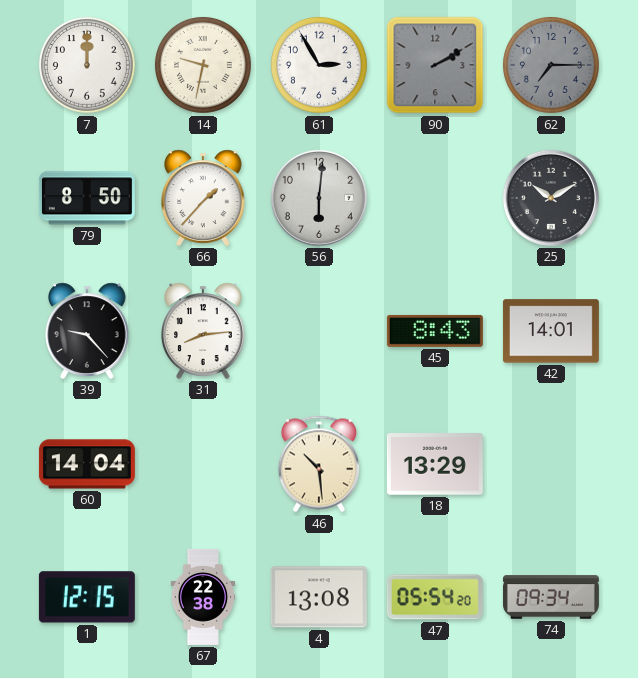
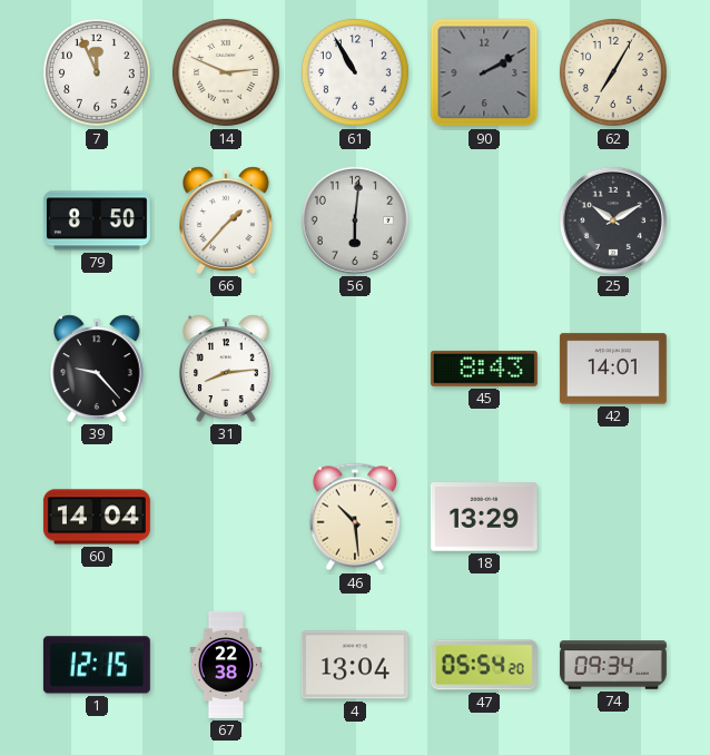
7: 12:00 -> 11:56
14: 9:32 -> 2:49
61: 2:55 -> 10:55
62: 7:15 -> 7:05
62 dial: grey -> cream
4: 13:08 -> 13:04
